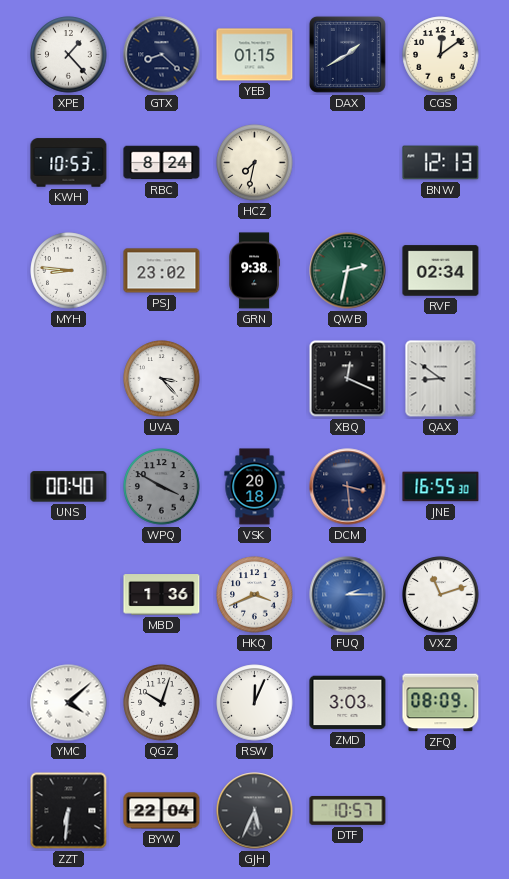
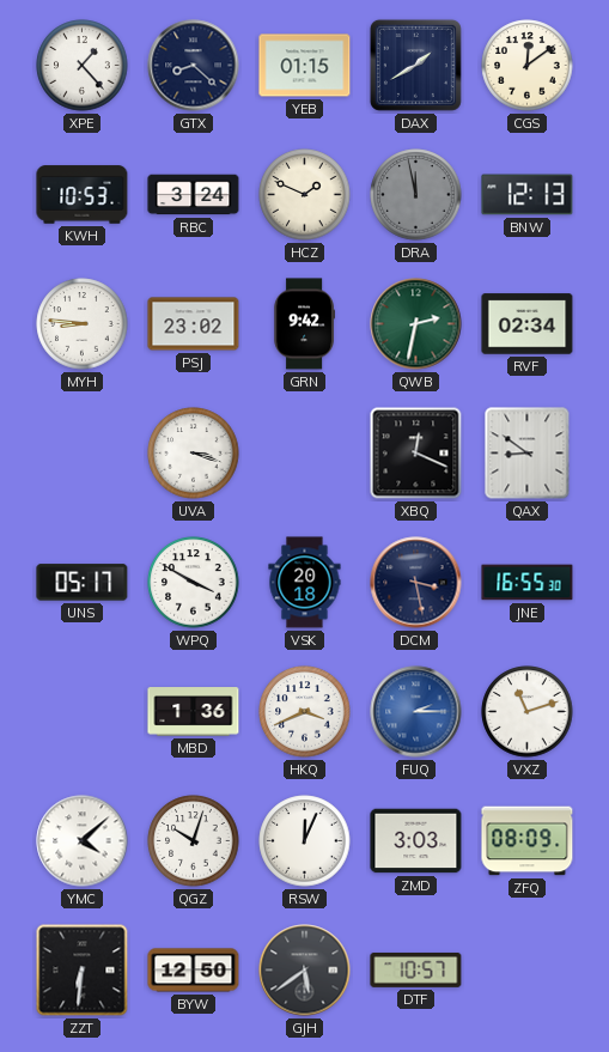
RBC: 8:24 -> 3:24
HCZ: 7:32 -> 1:49
DRA: none -> 11:58
GRN: 9:38 -> 9:42
UVA: 3:23 -> 3:18
UNS: 00:40 -> 05:17
WPQ dial: grey -> white
DCM: 3:29 -> 3:28
BYW: 22:04 -> 12:50
GJH: 5:34 -> 5:39
